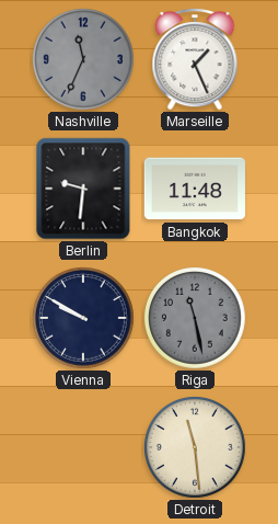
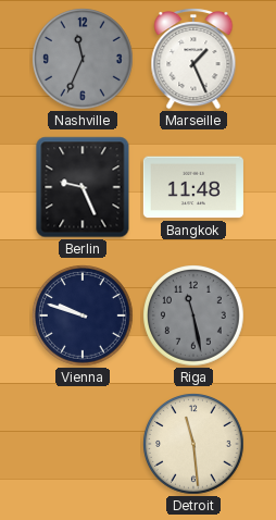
Berlin: 9:31 -> 9:26
Vienna: 9:50 -> 9:48
